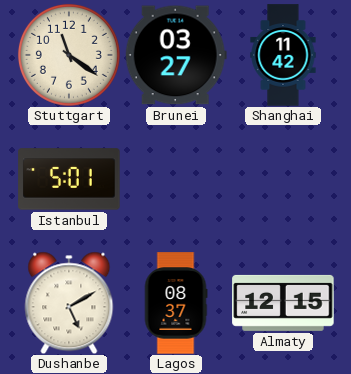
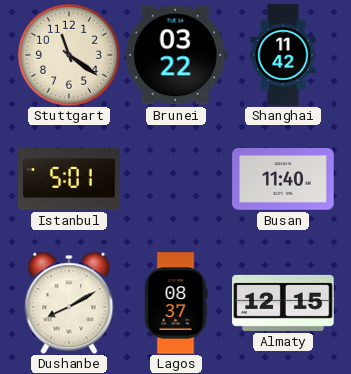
Brunei: 03:27 -> 03:22
Busan: none -> 11:40
Dushanbe: 5:10 -> 8:10
